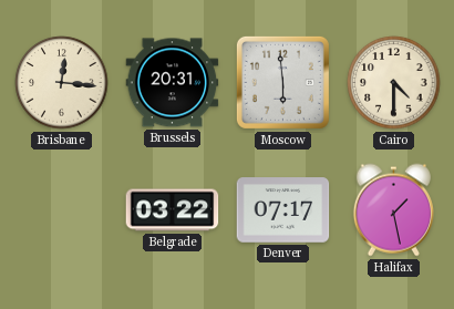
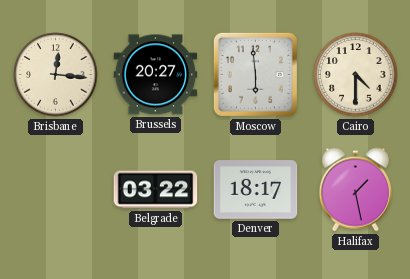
Brussels: 20:31 -> 20:27
Denver: 07:17 -> 18:17
